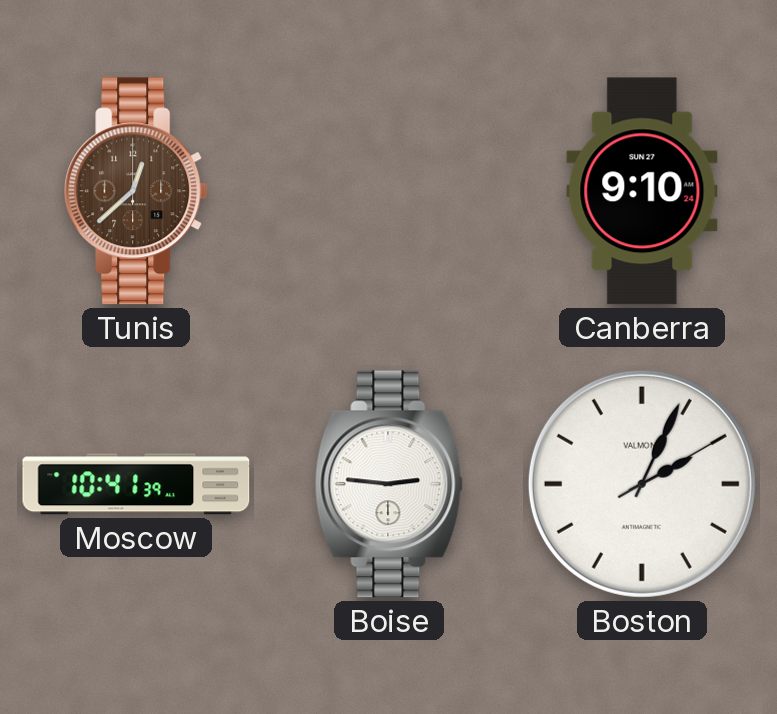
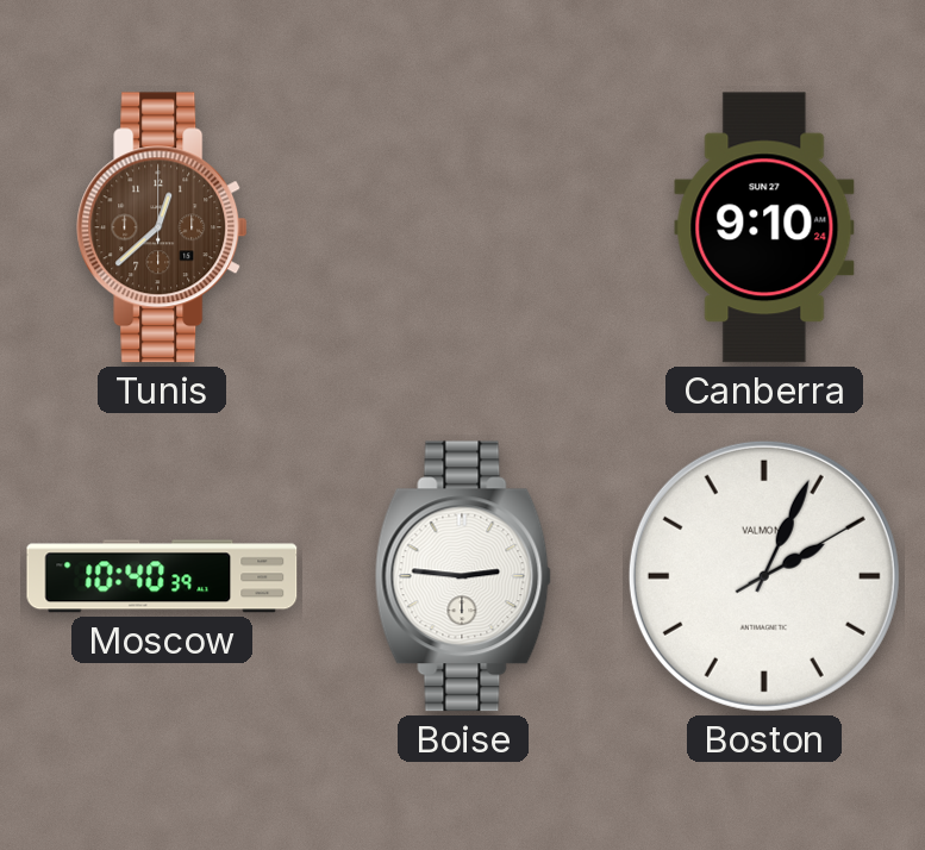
Moscow: 10:41 -> 10:40
